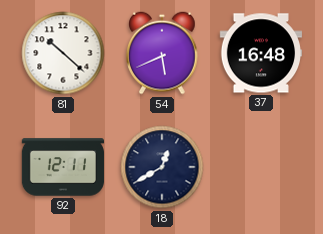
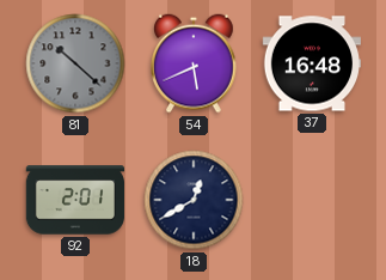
81 dial: white -> grey
92: 12:11 -> 2:01
